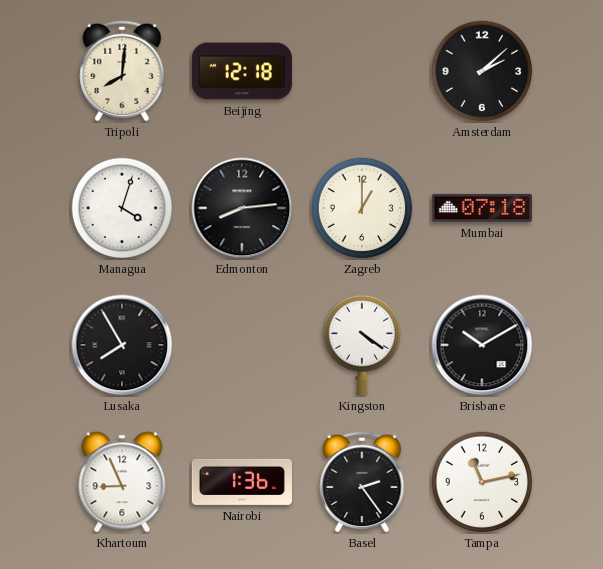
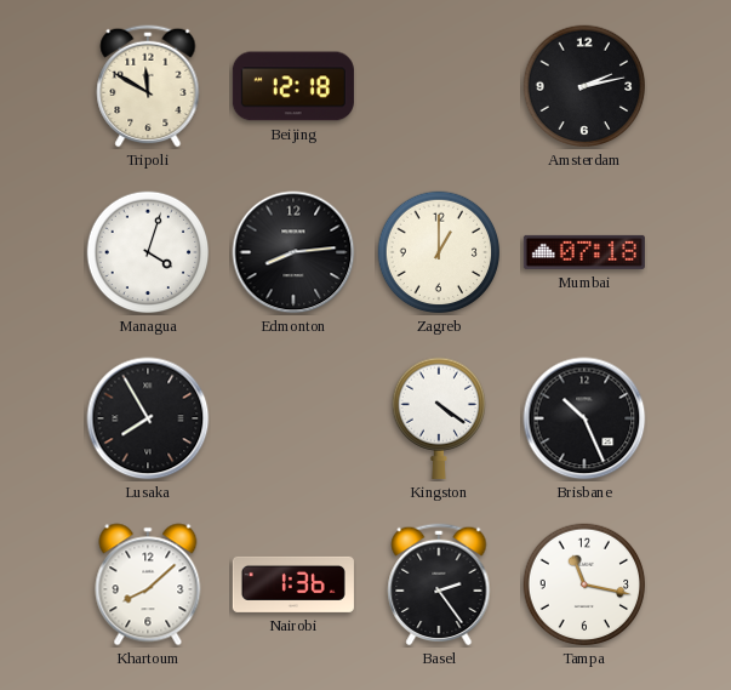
Tripoli: 8:01 -> 11:50
Amsterdam: 2:08 -> 2:13
Brisbane: 10:10 -> 10:26
Khartoum: 8:56 -> 8:08
Tampa: 11:13 -> 11:17
